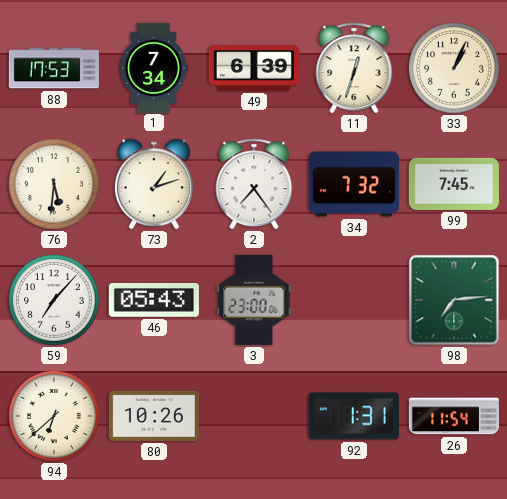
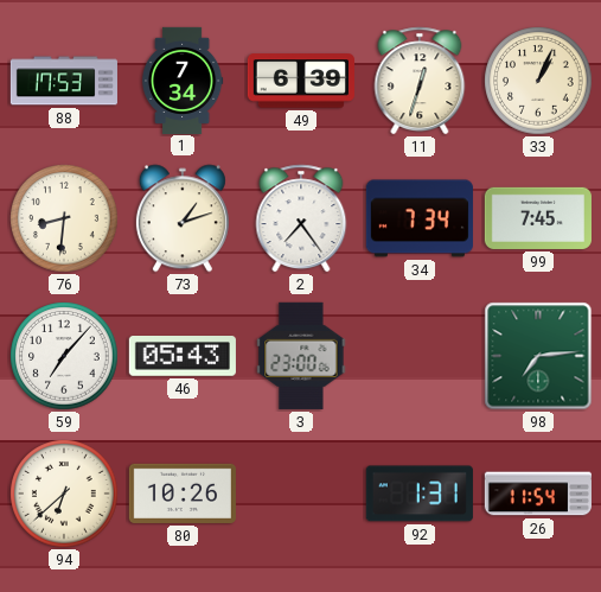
76: 5:31 -> 8:31
34: 7:32 -> 7:34
